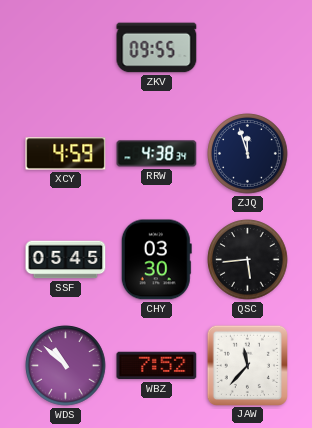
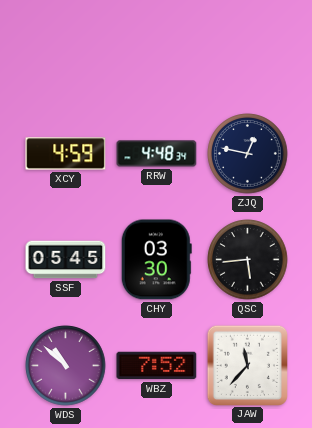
ZKV: 09:55 -> none
RRW: 4:38 -> 4:48
ZJQ: 11:57 -> 12:47
